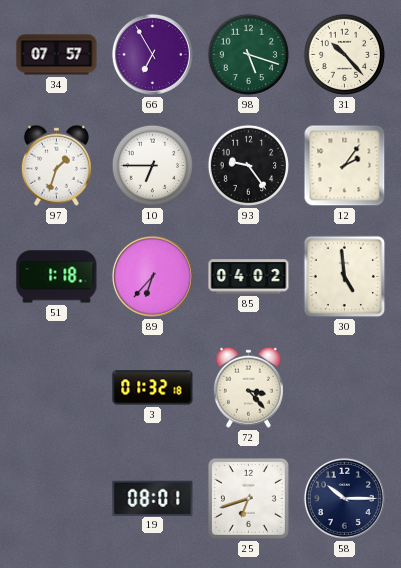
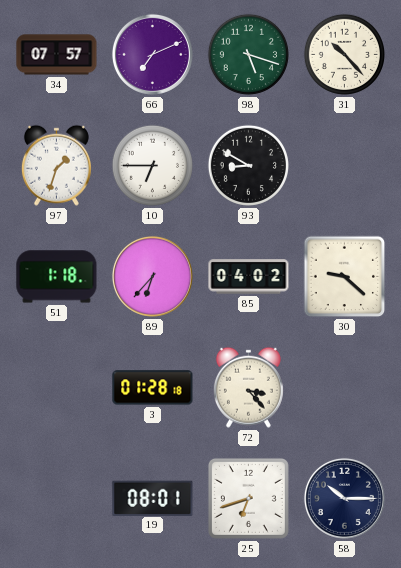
66: 6:55 -> 7:11
93: 9:24 -> 8:50
12: 2:06 -> none
30: 4:59 -> 9:22
3: 01:32 -> 01:28
